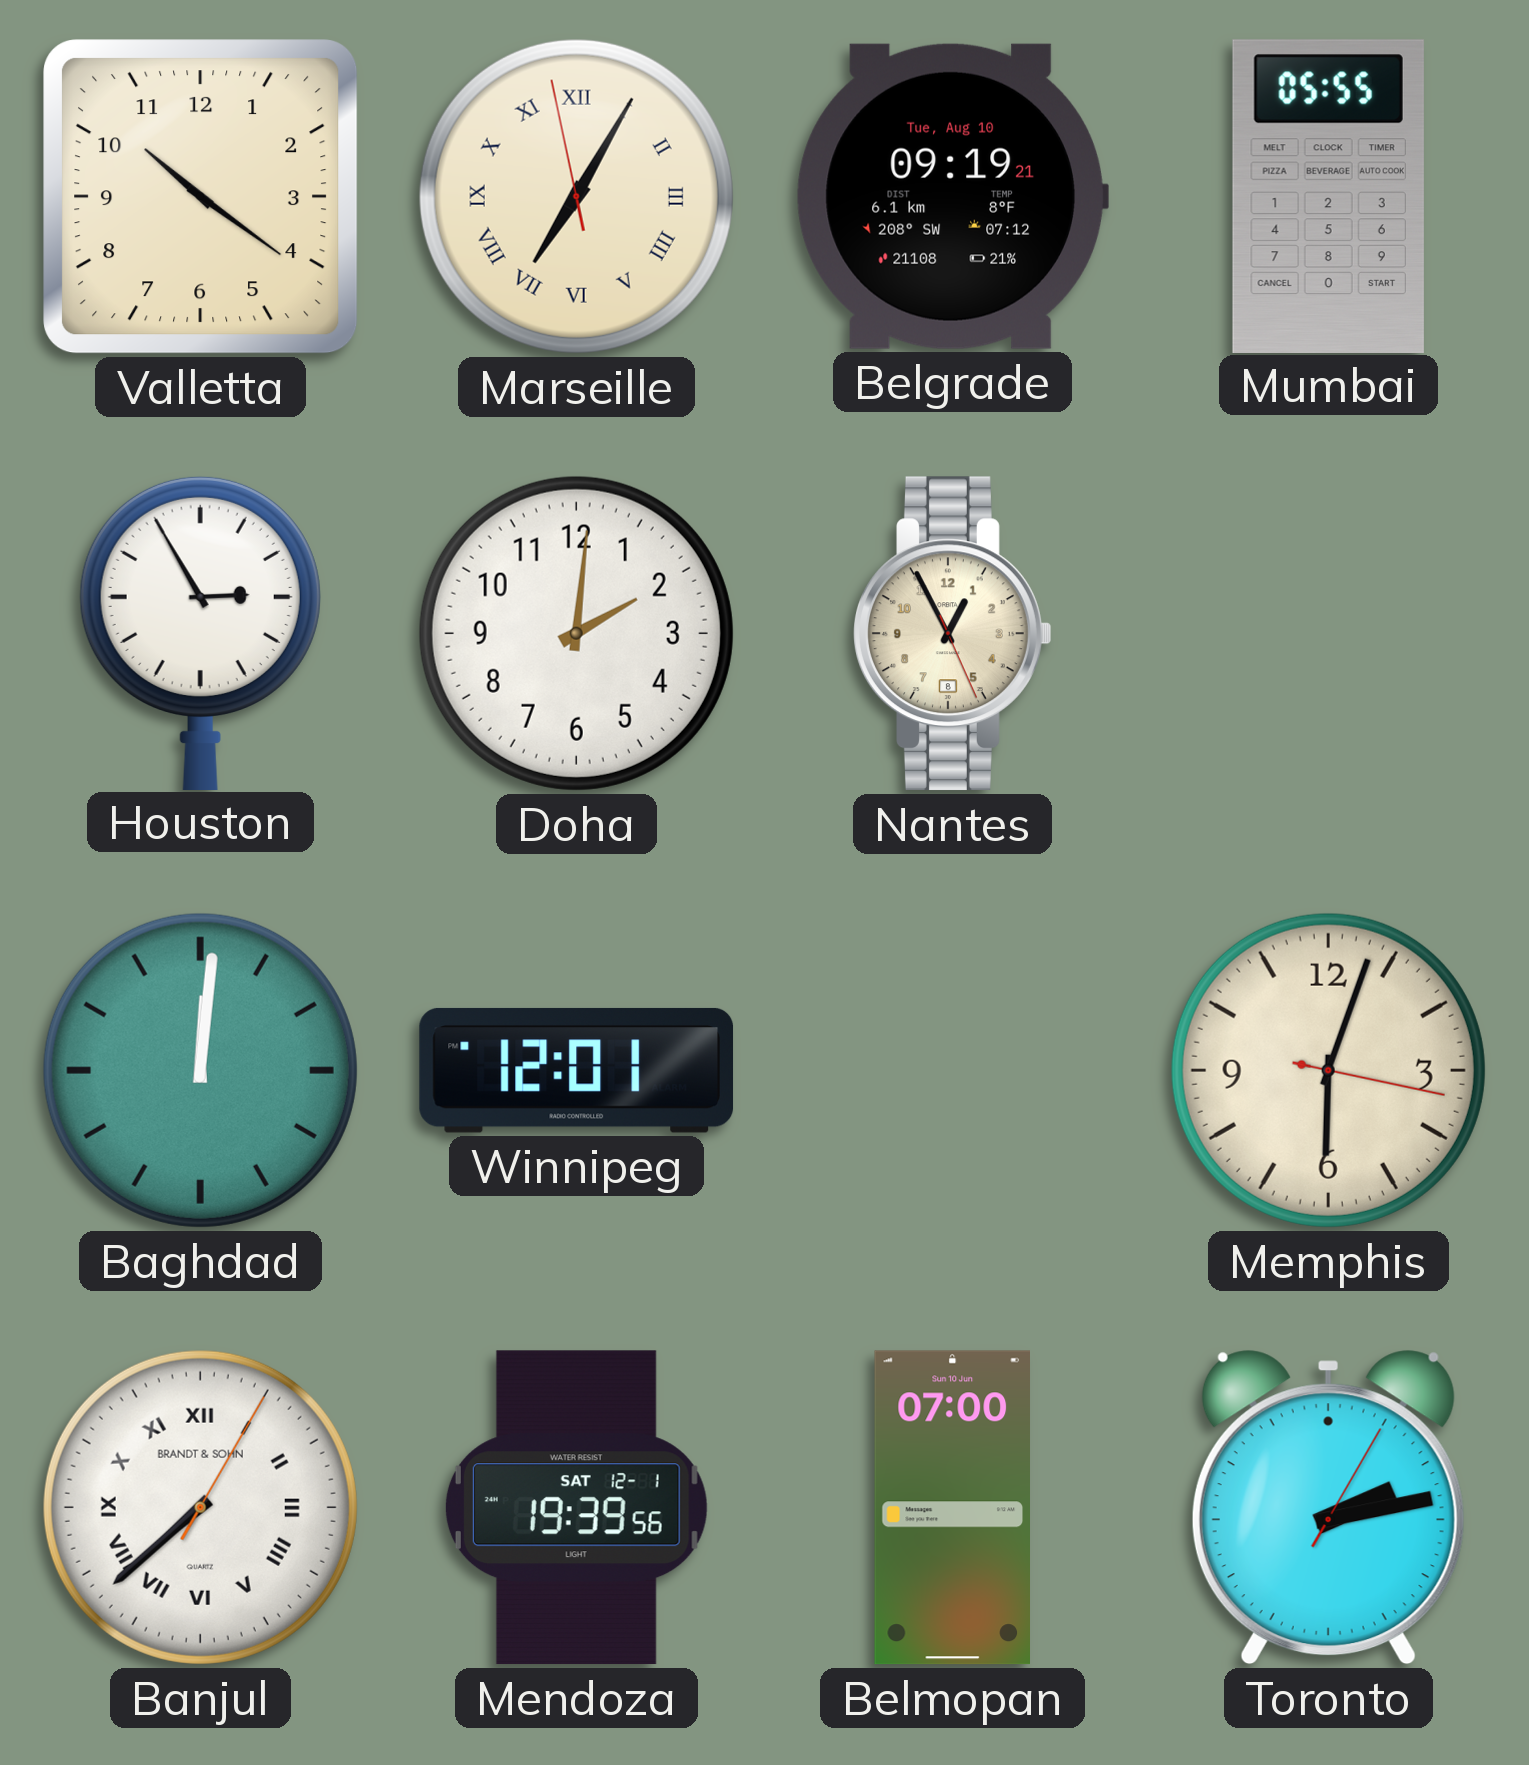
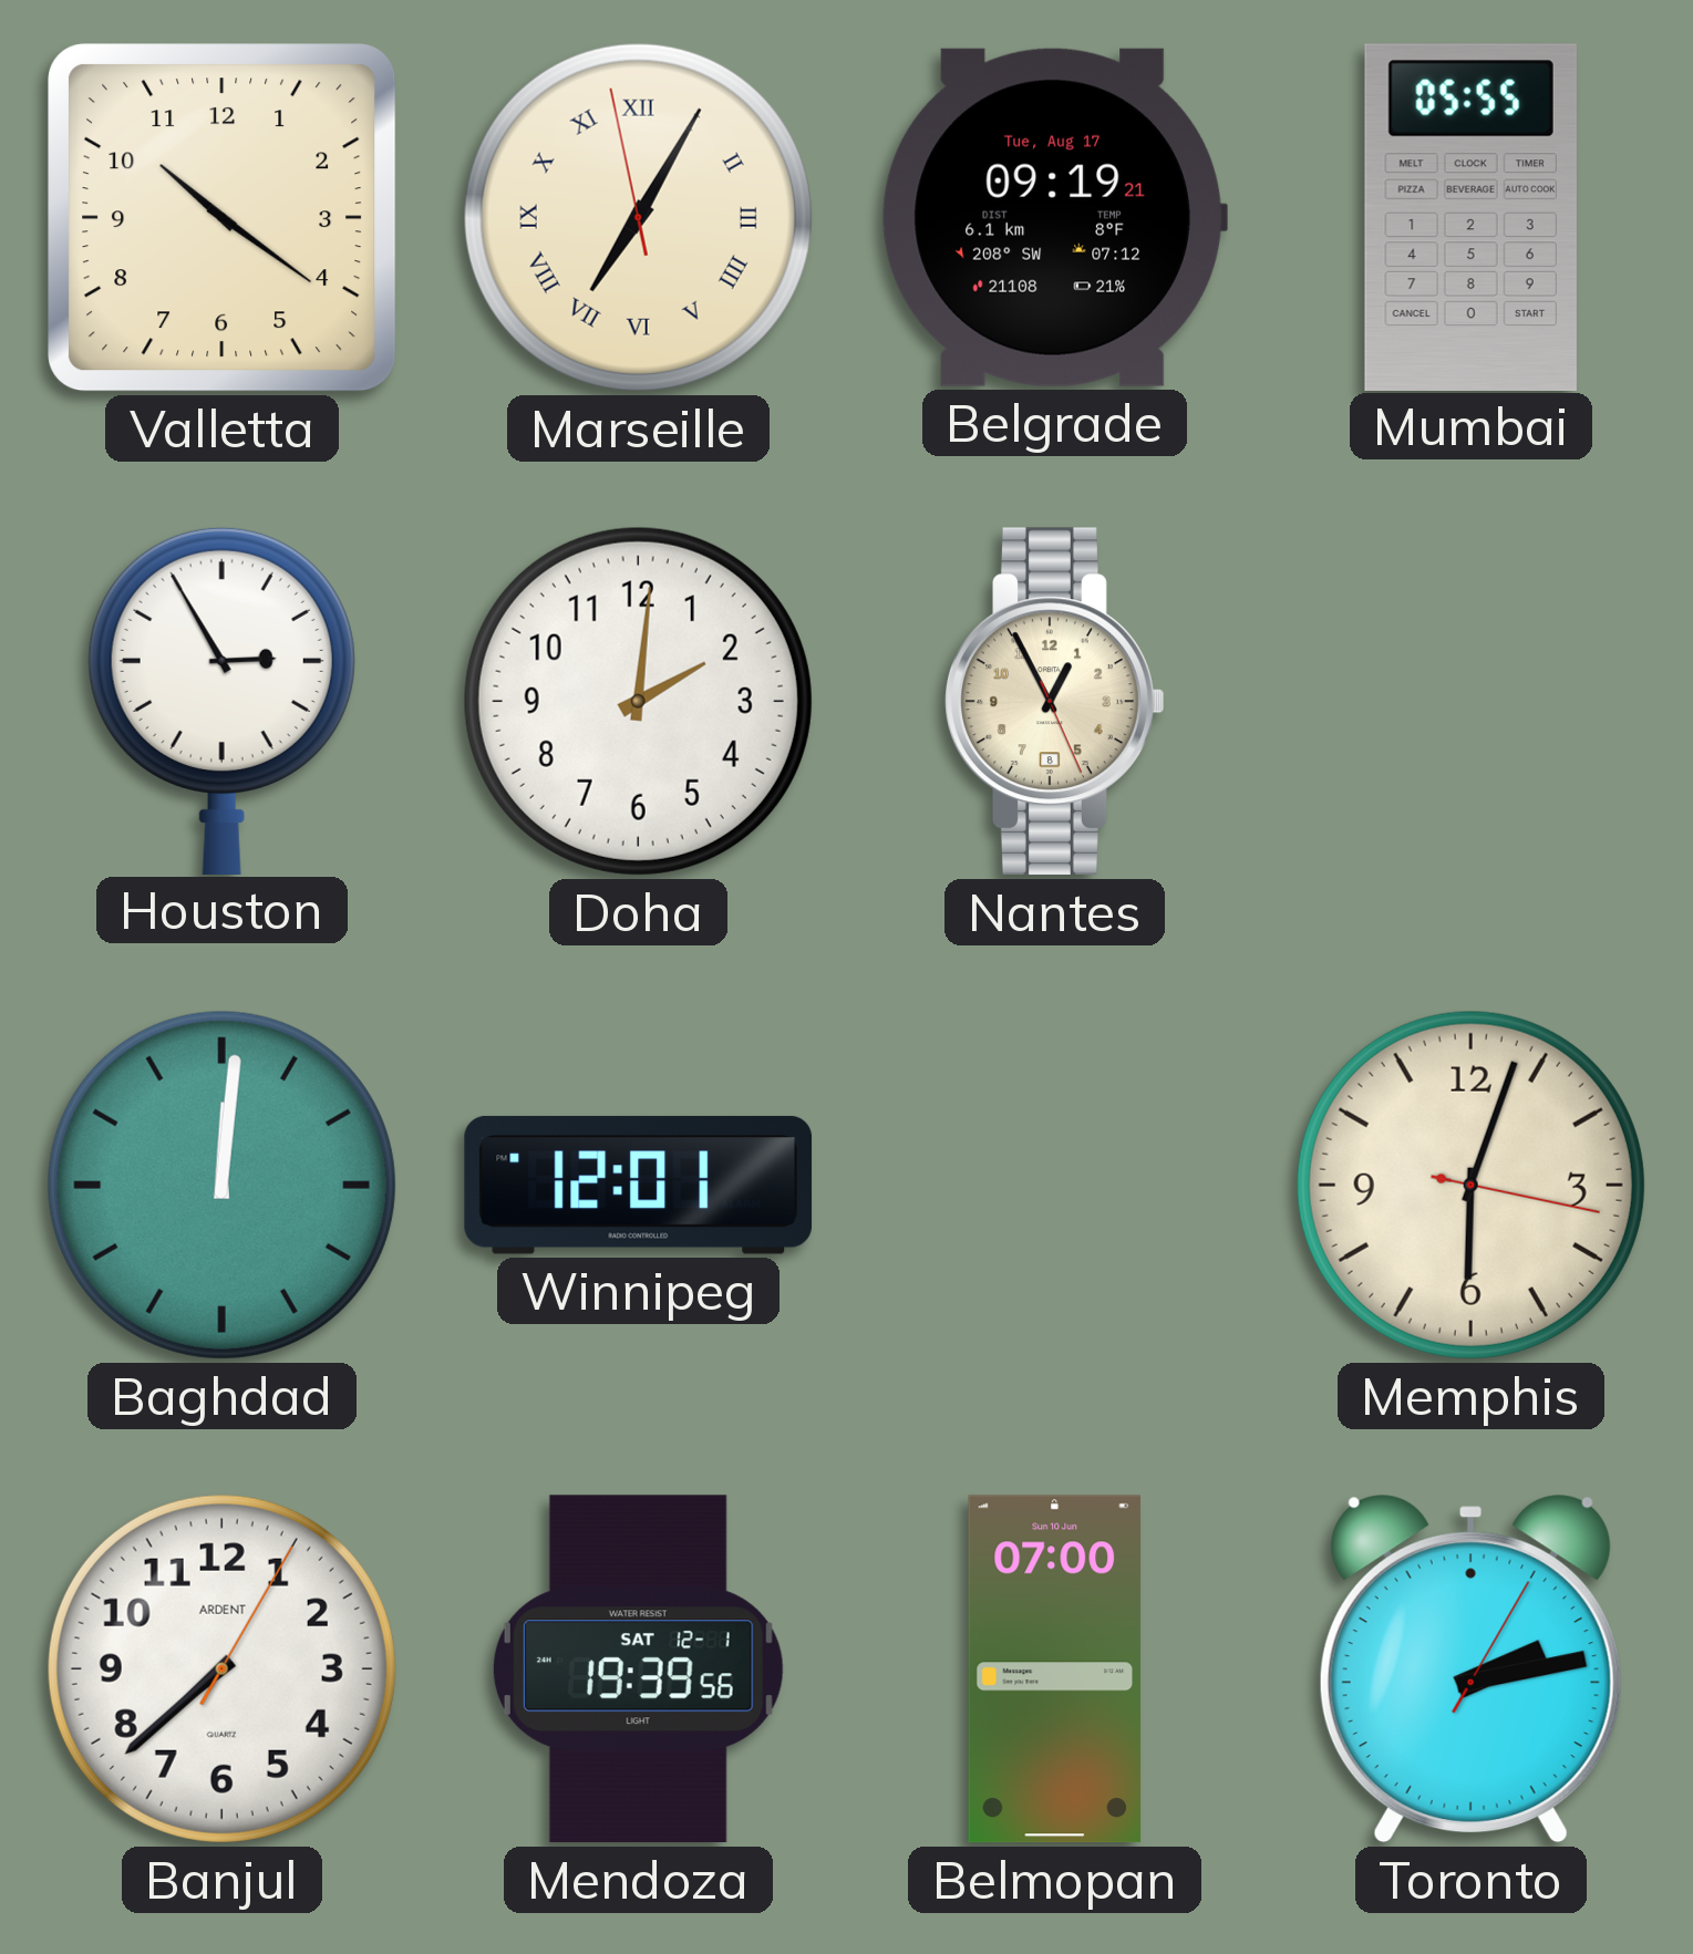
Belgrade date: Tue, Aug 10 -> Tue, Aug 17
Banjul numerals: Roman -> Arabic
Banjul brand: BRANDT & SOHN -> ARDENT
